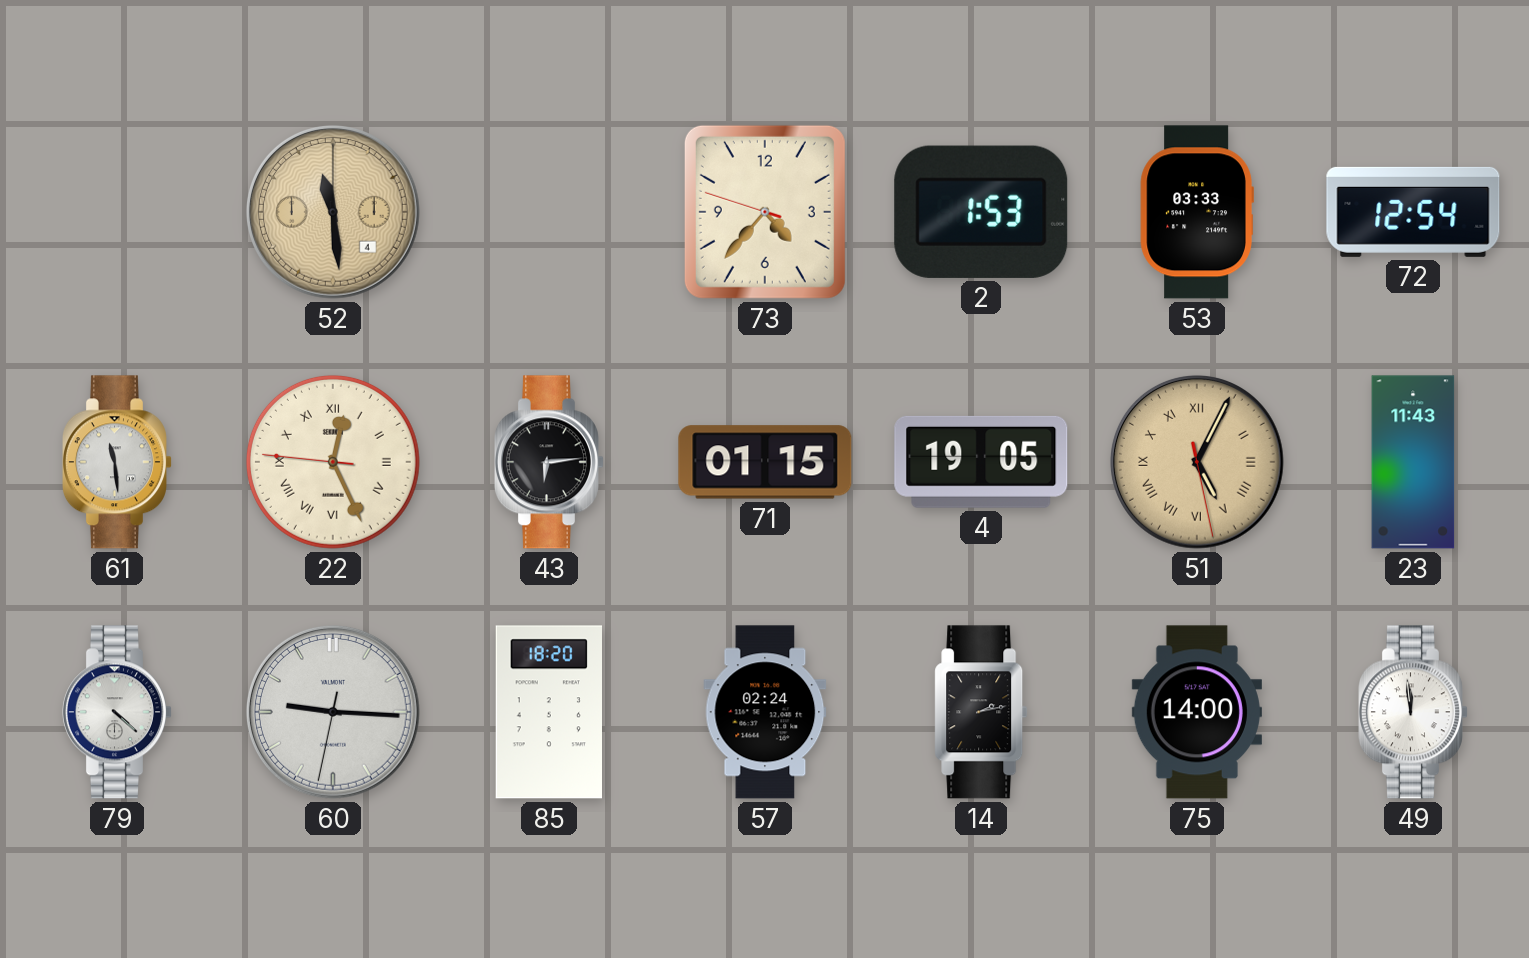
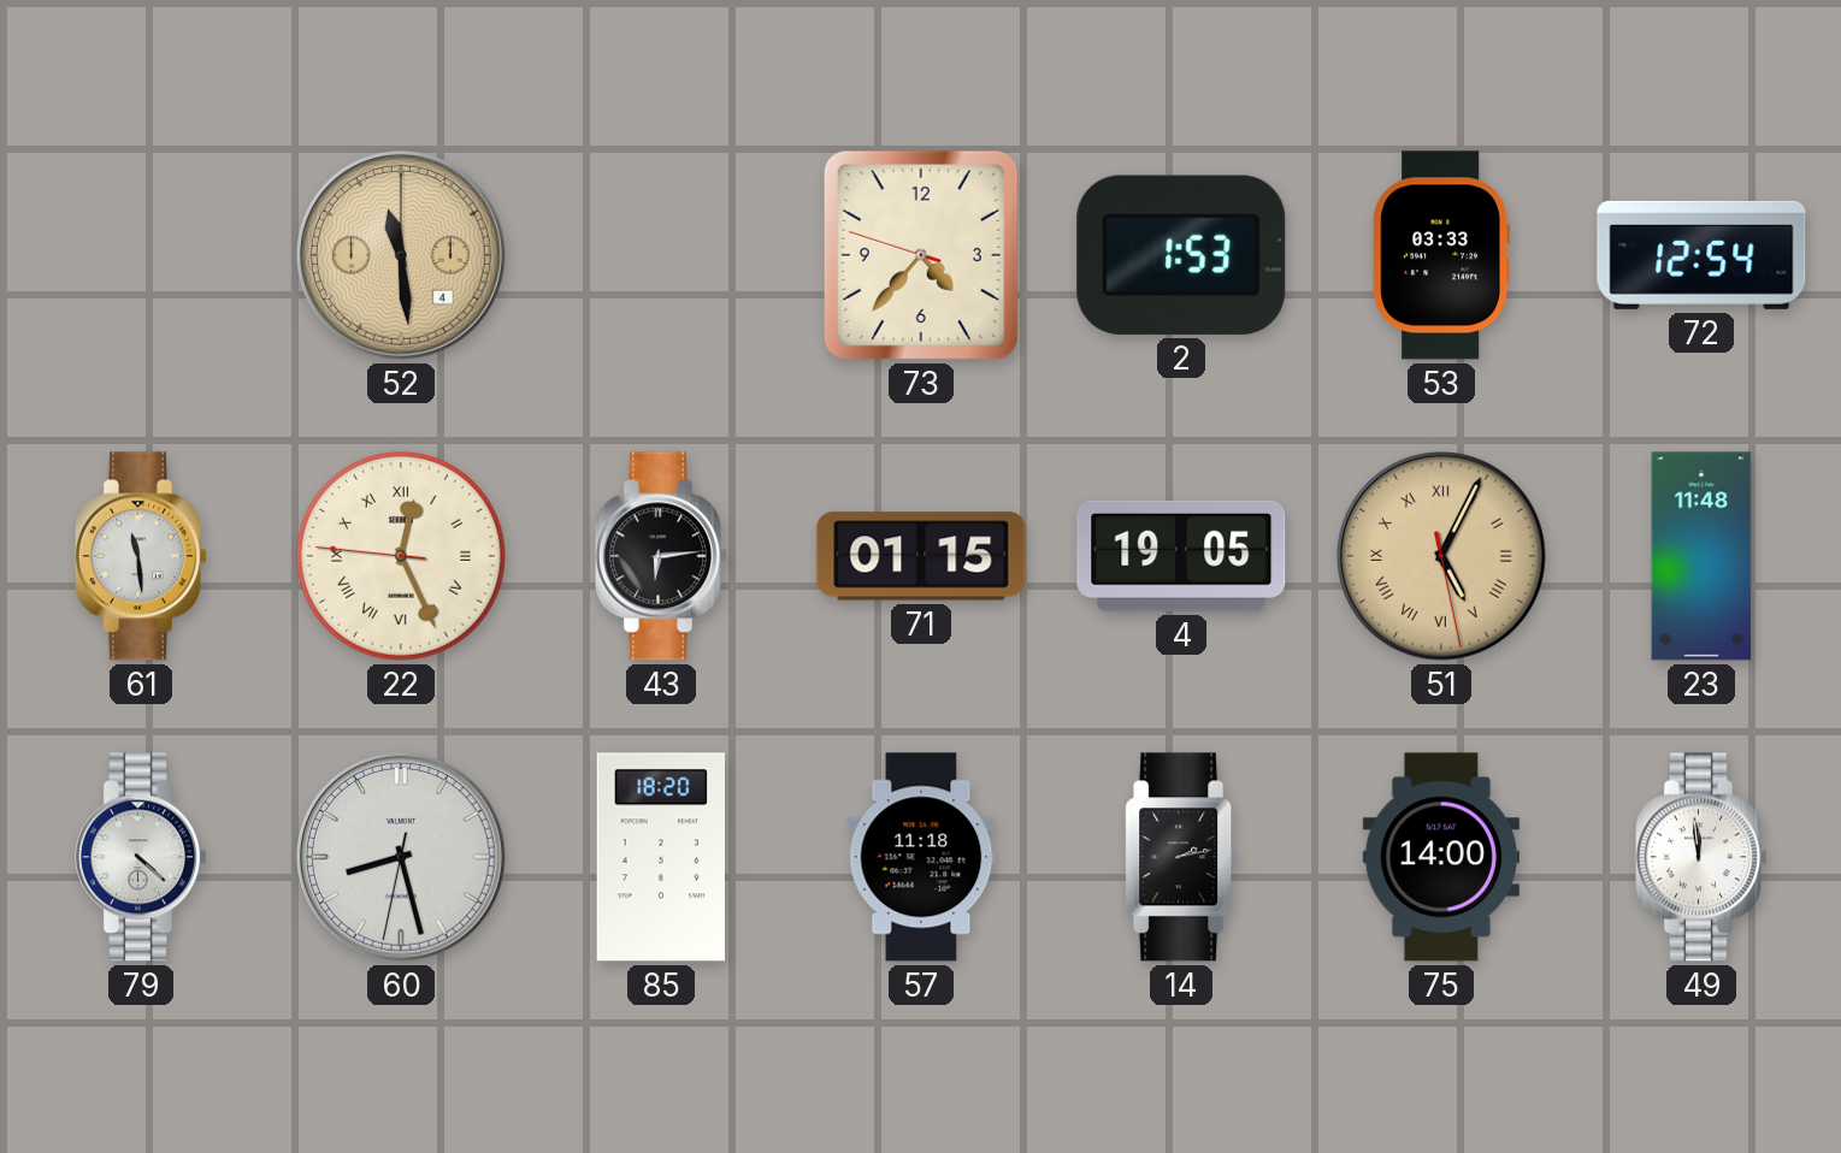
23: 11:43 -> 11:48
60: 9:15 -> 8:27
57: 02:24 -> 11:18
